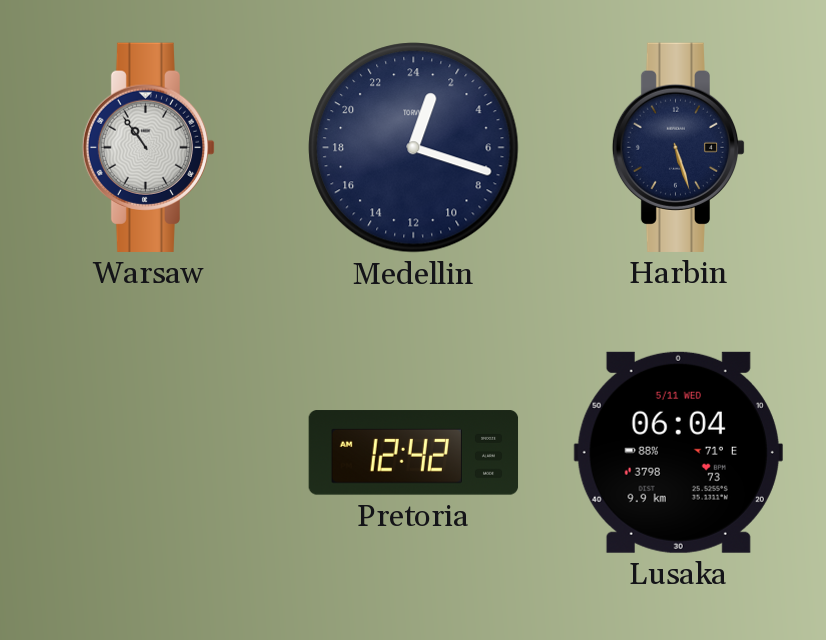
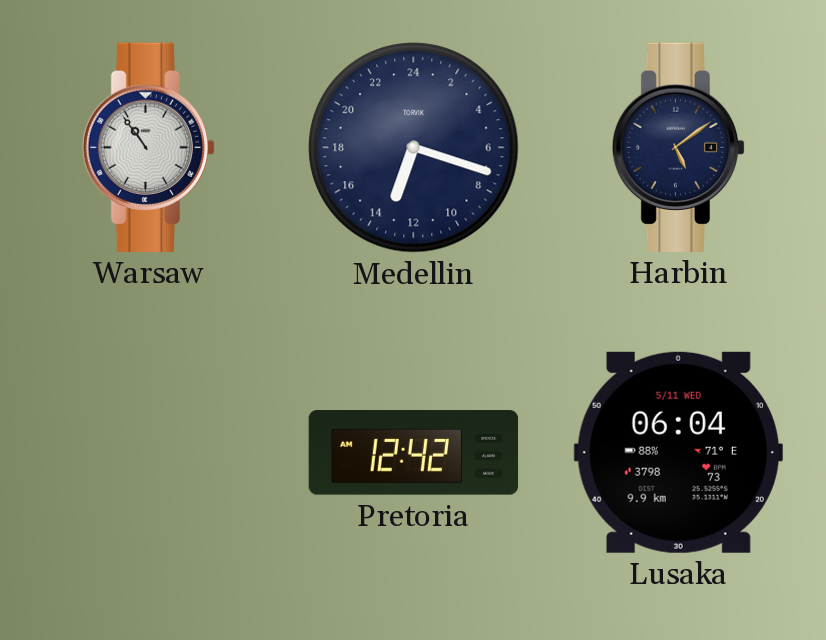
Medellin: 1:18 -> 13:18
Harbin: 5:27 -> 5:09
